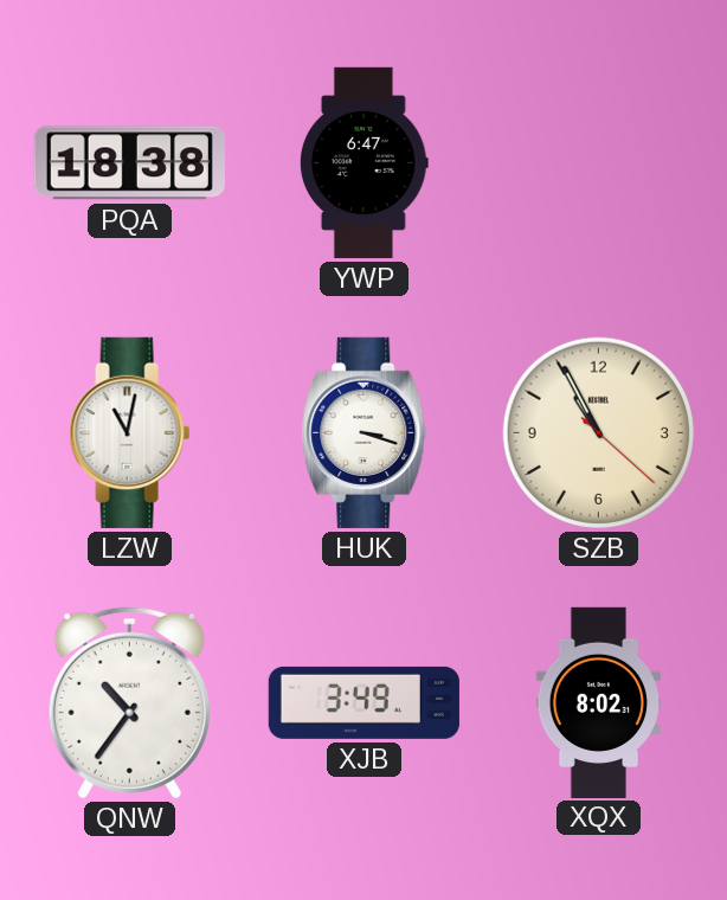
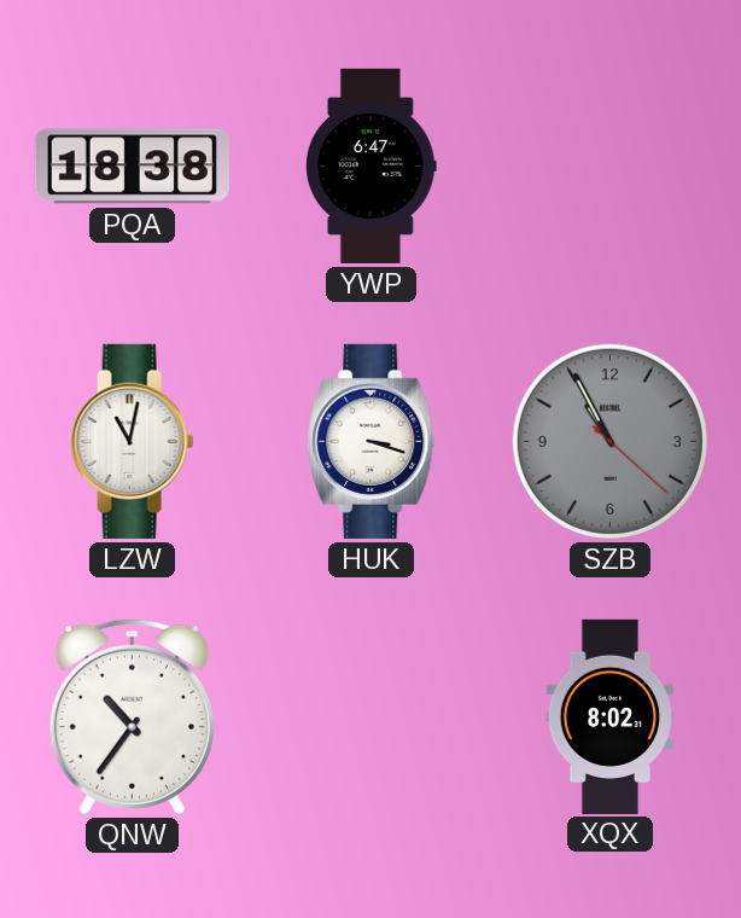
SZB dial: cream -> grey
XJB: 3:49 -> none
